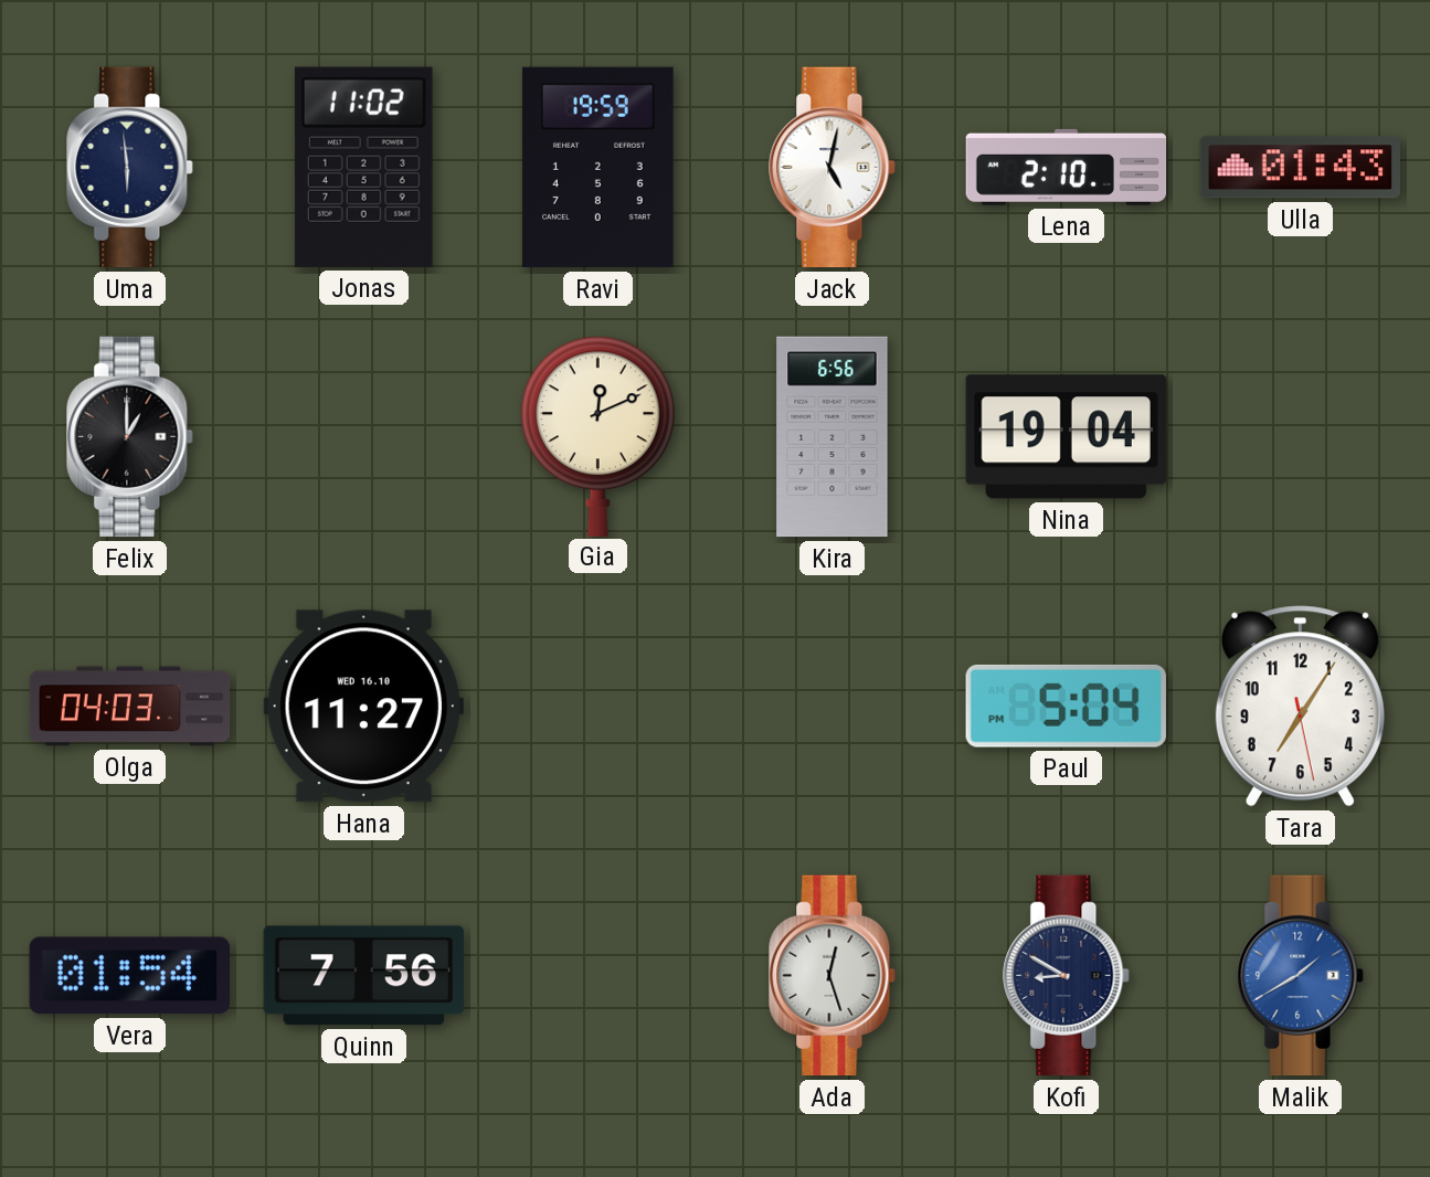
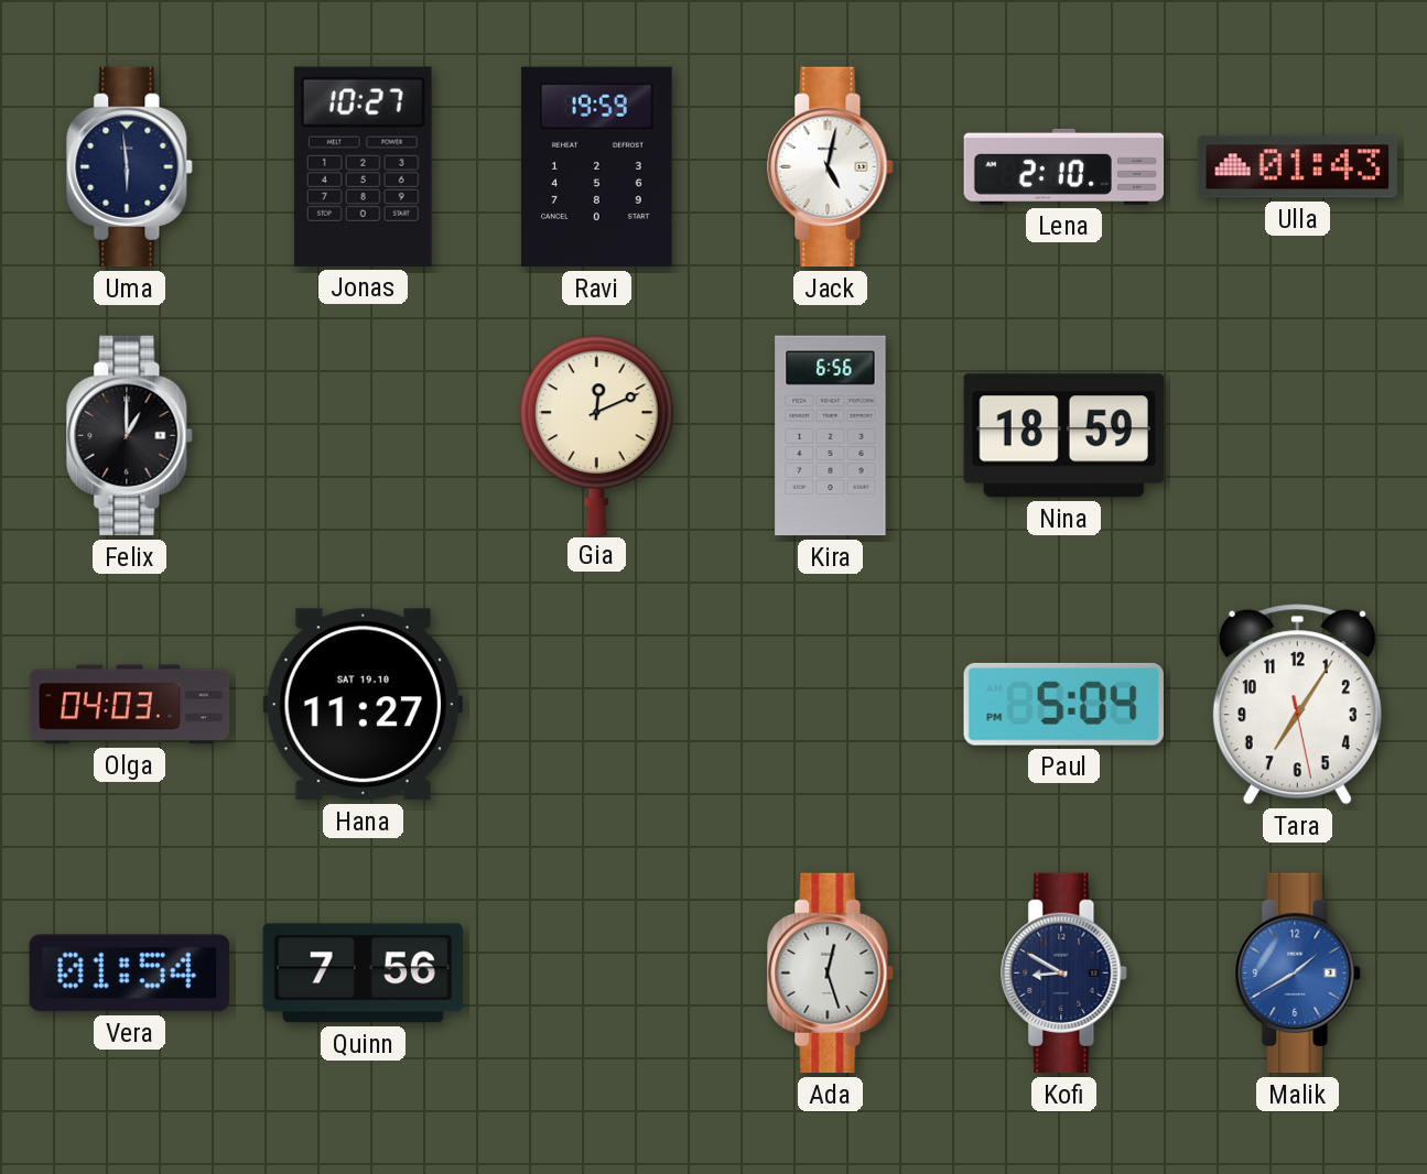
Jonas: 11:02 -> 10:27
Nina: 19:04 -> 18:59
Hana date: WED 16.10 -> SAT 19.10
